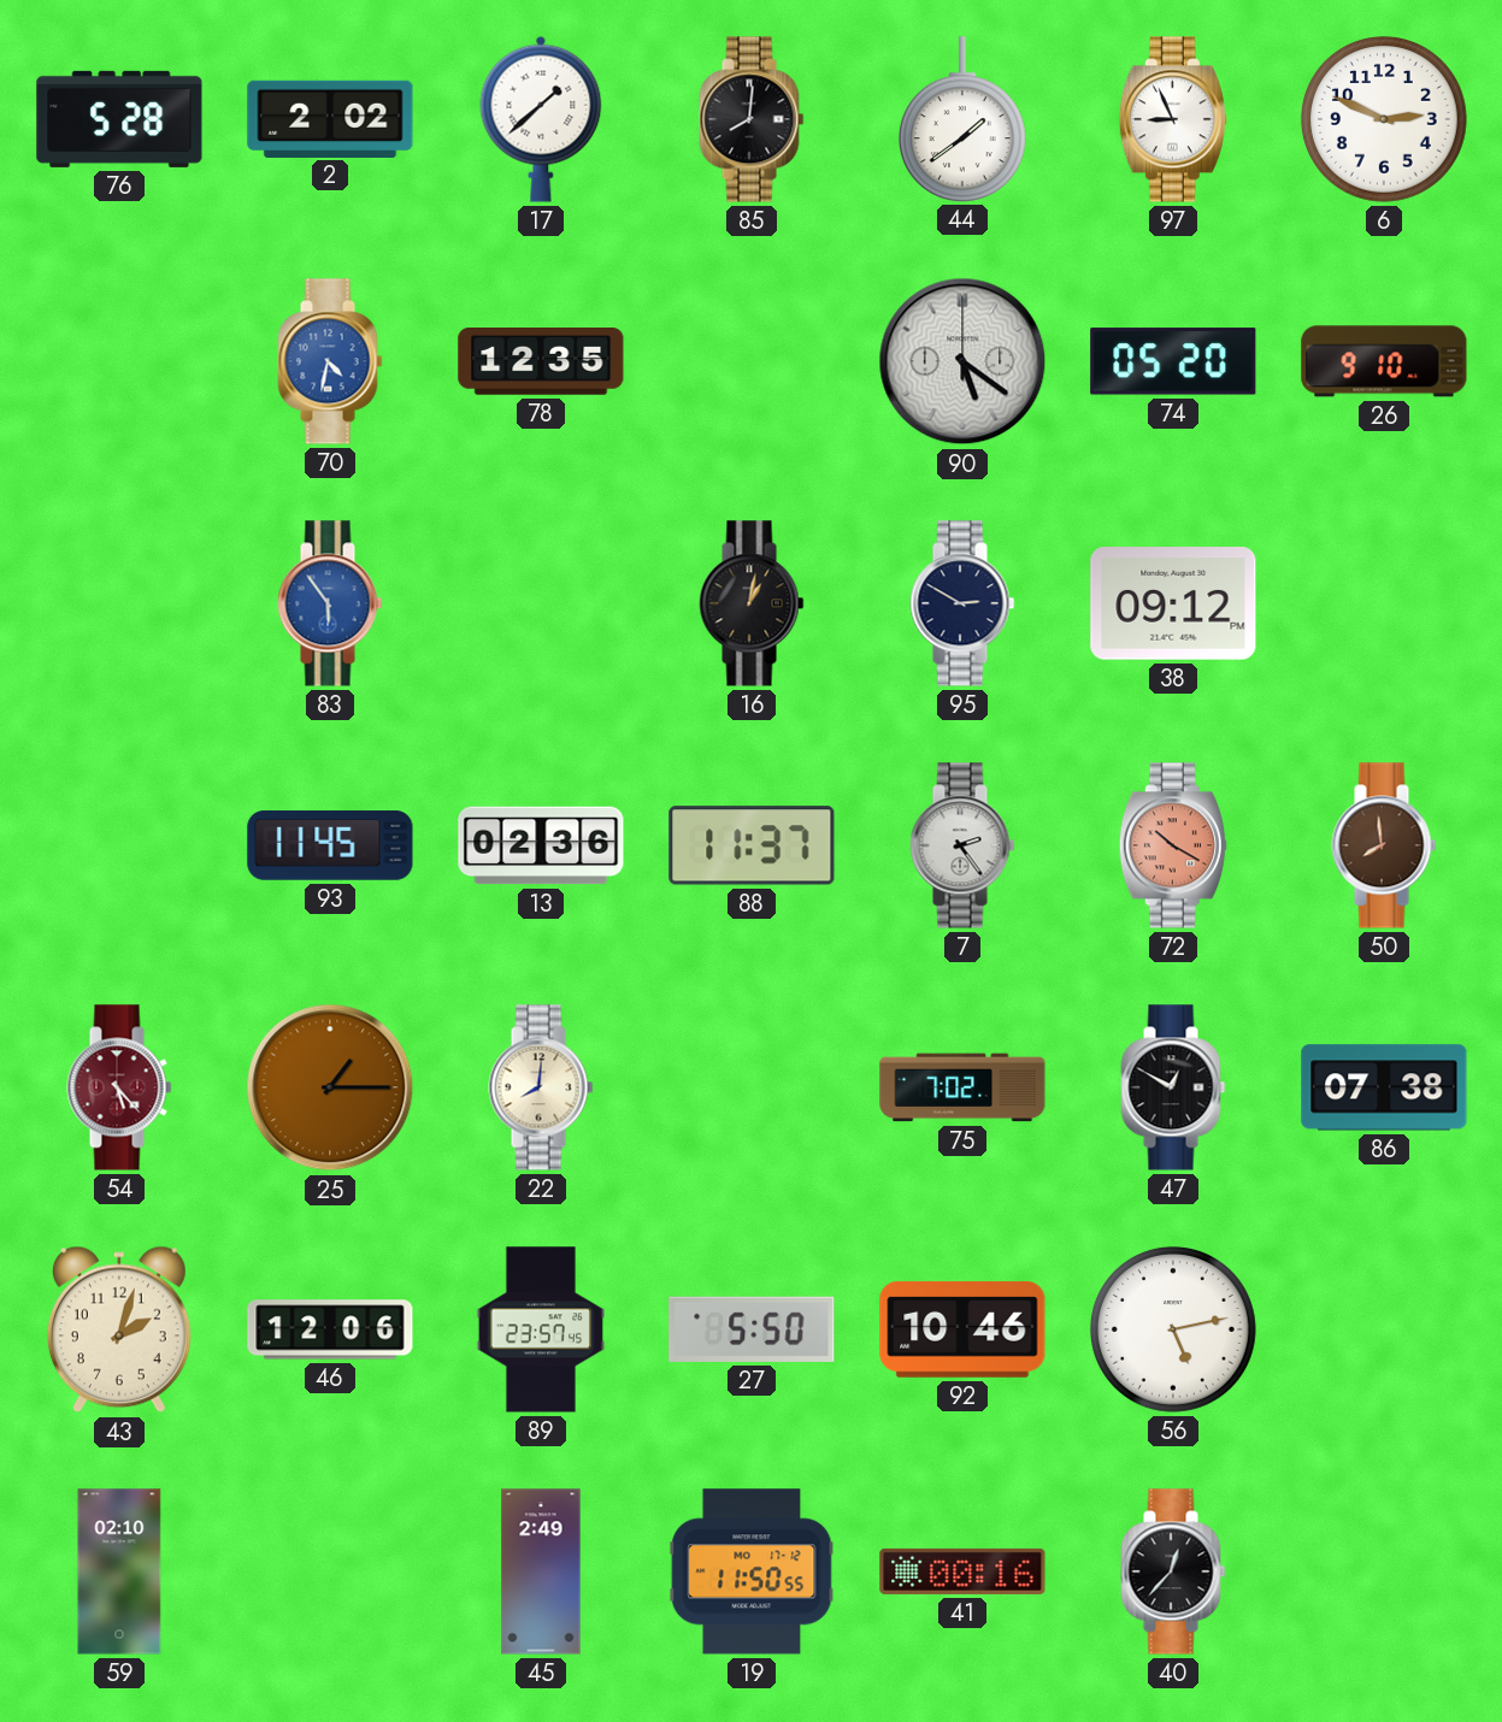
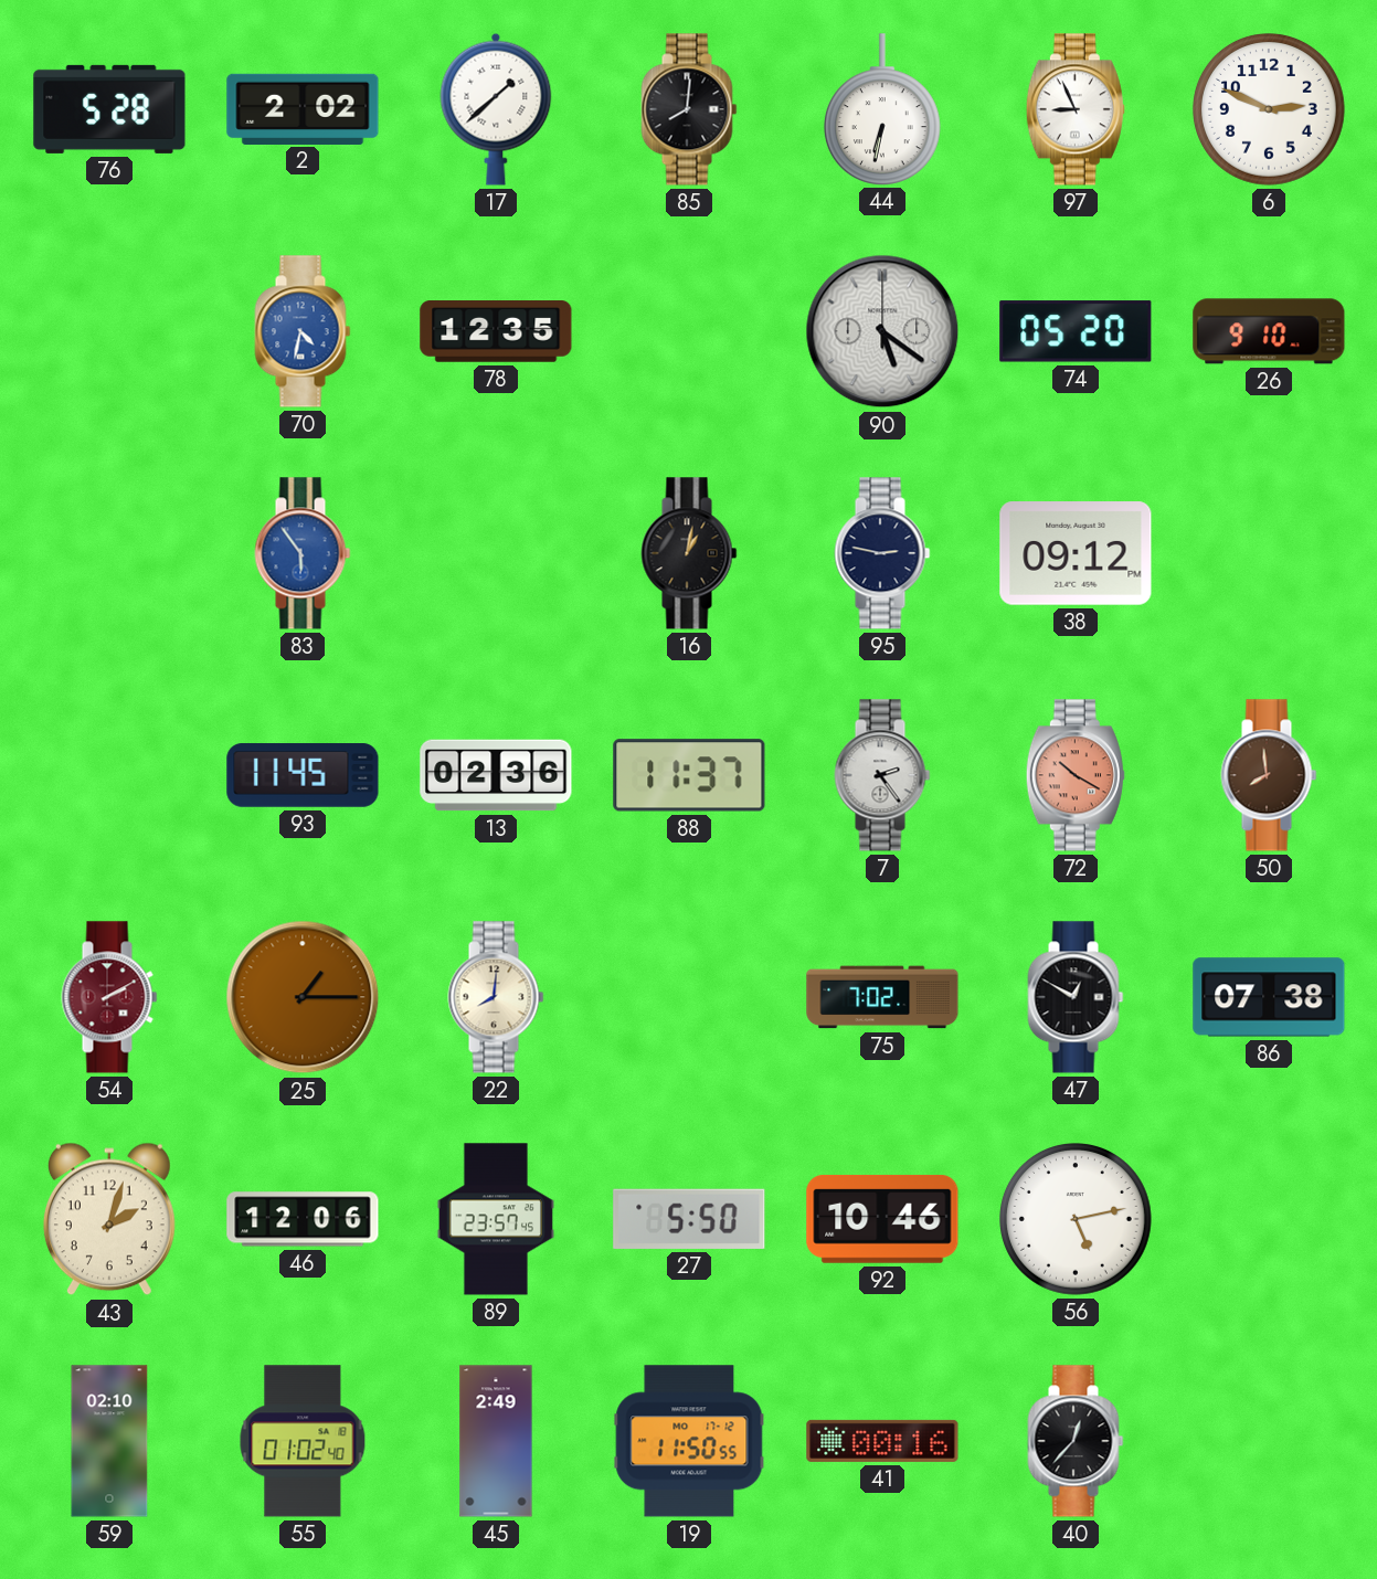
44: 1:39 -> 6:32
95: 2:50 -> 2:47
54: 5:23 -> 2:10
55: none -> 01:02
